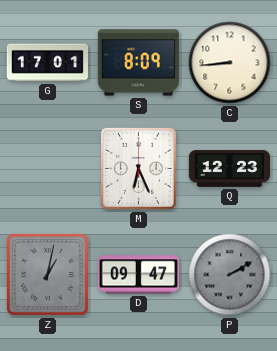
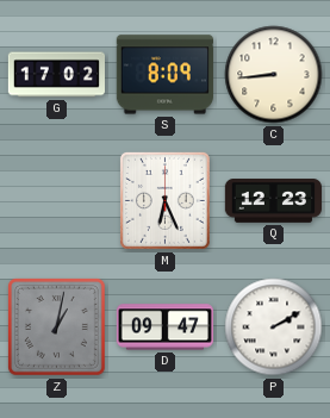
G: 17:01 -> 17:02
P dial: grey -> white
